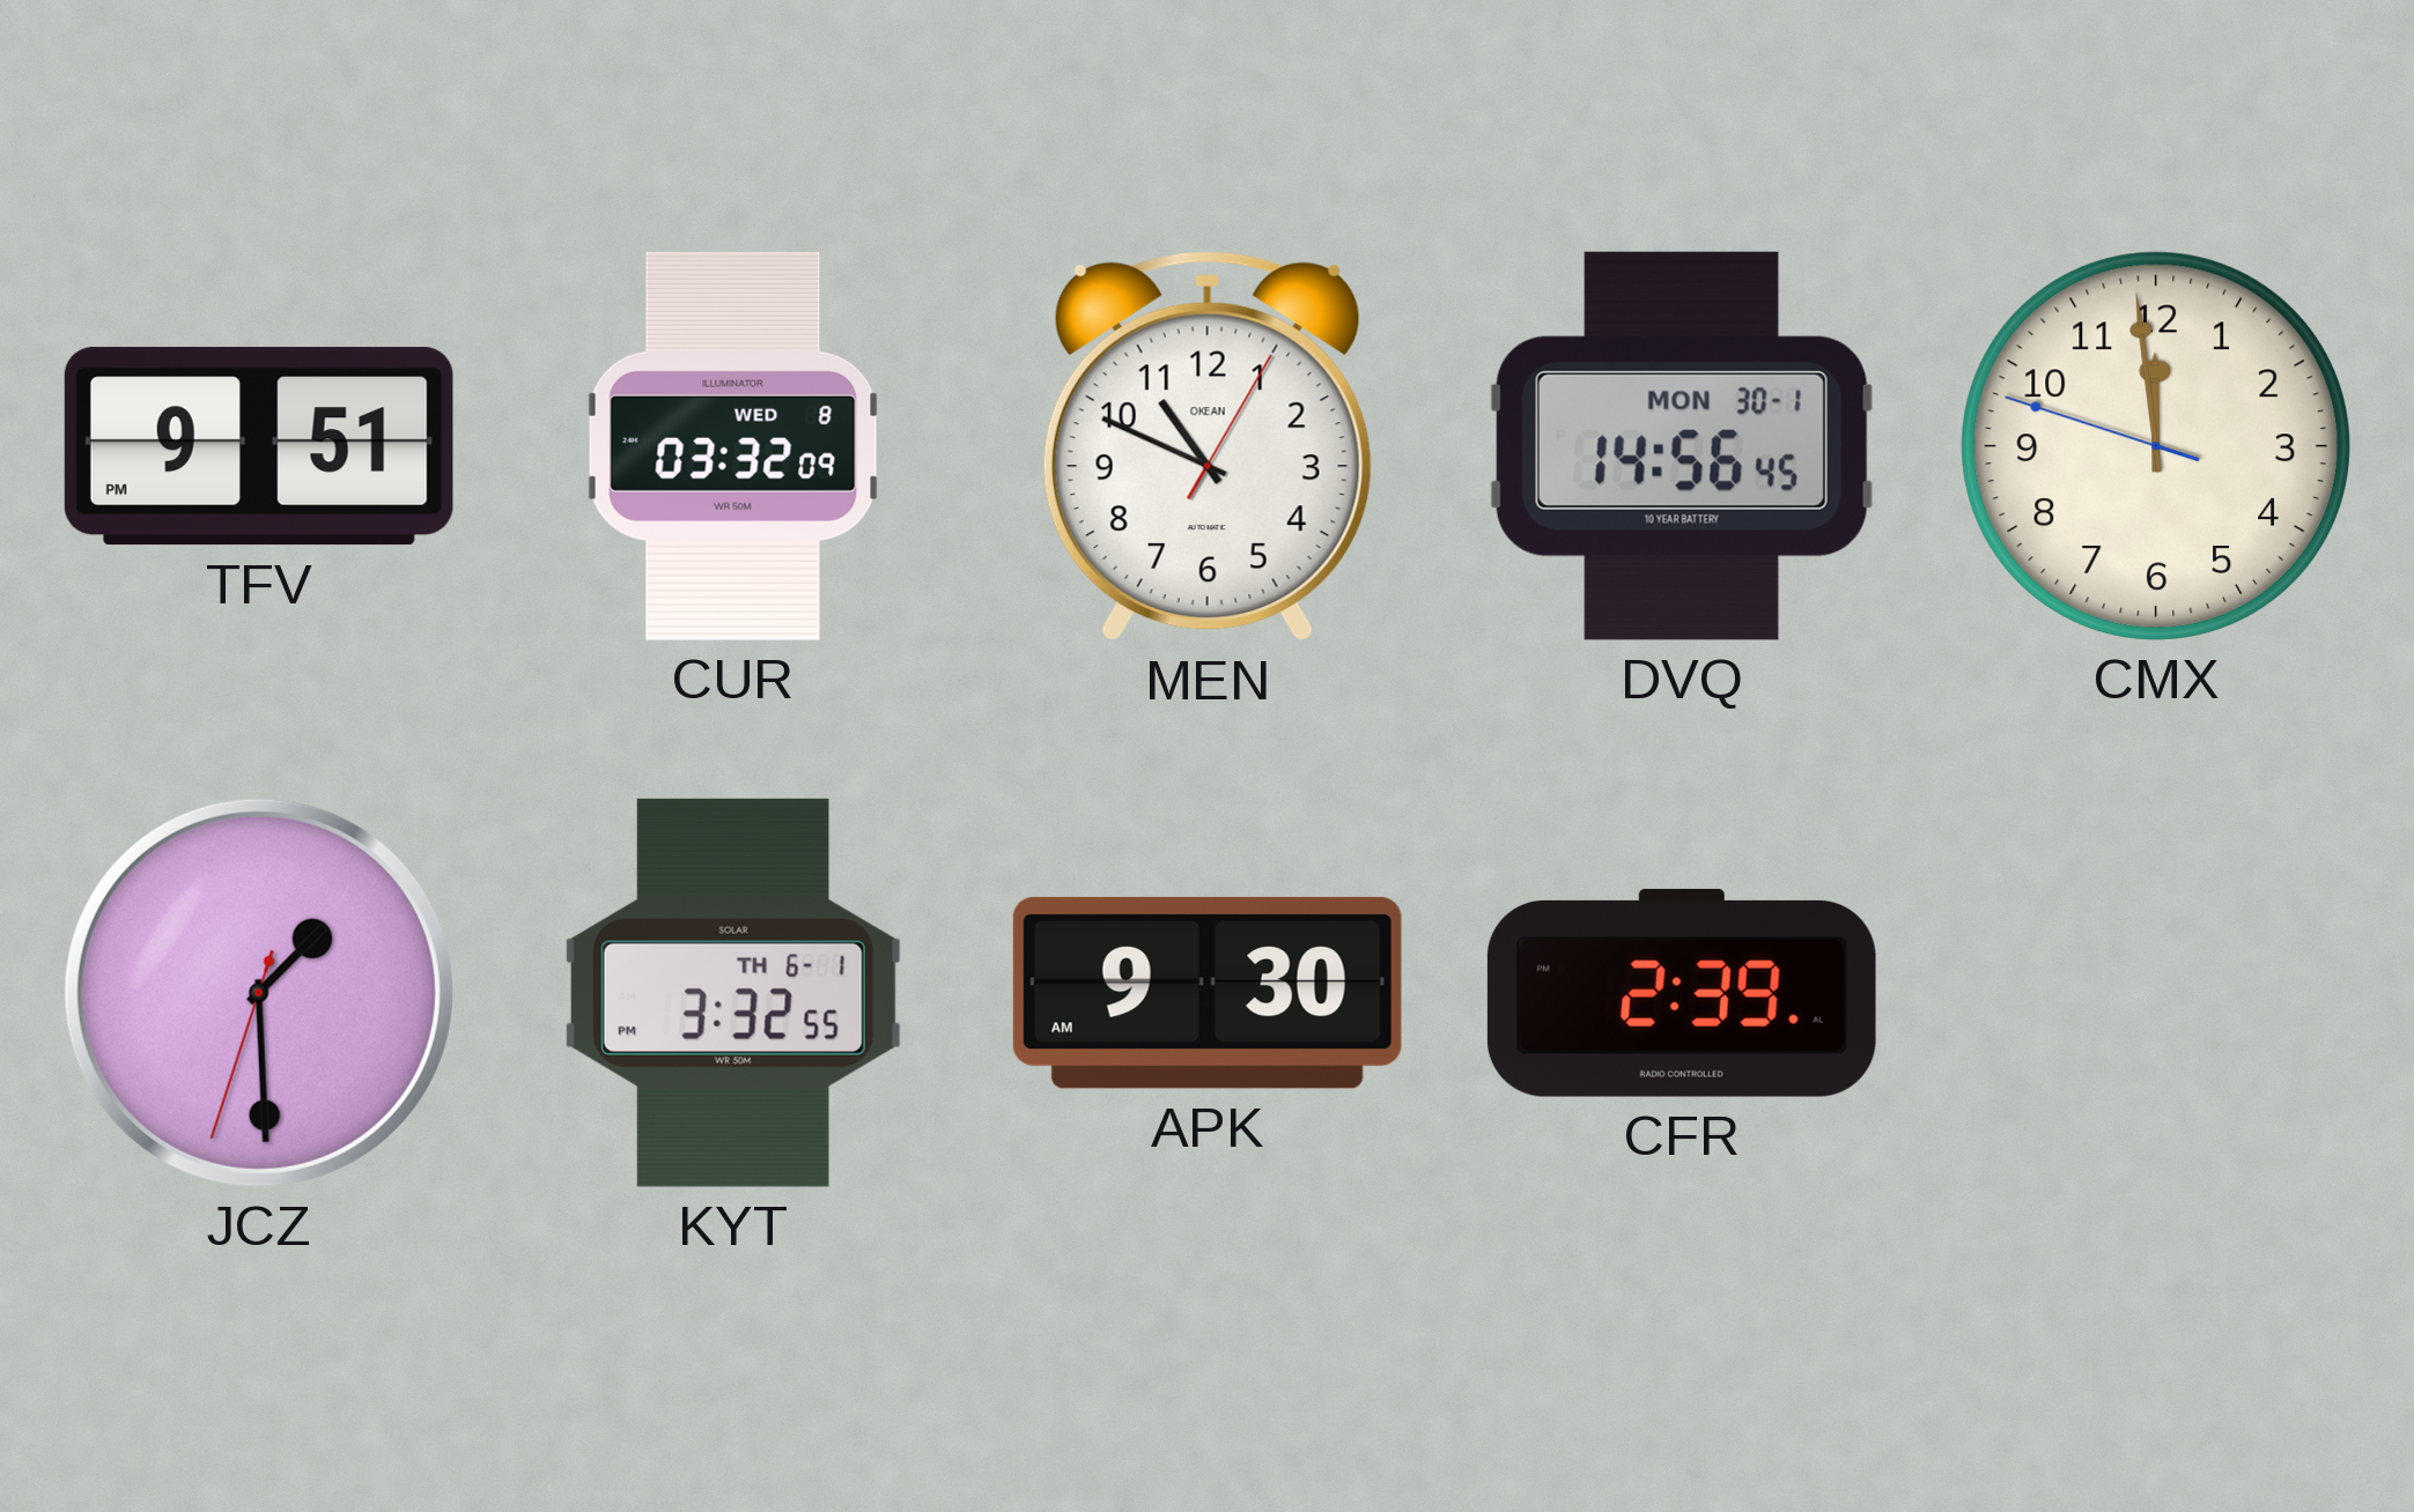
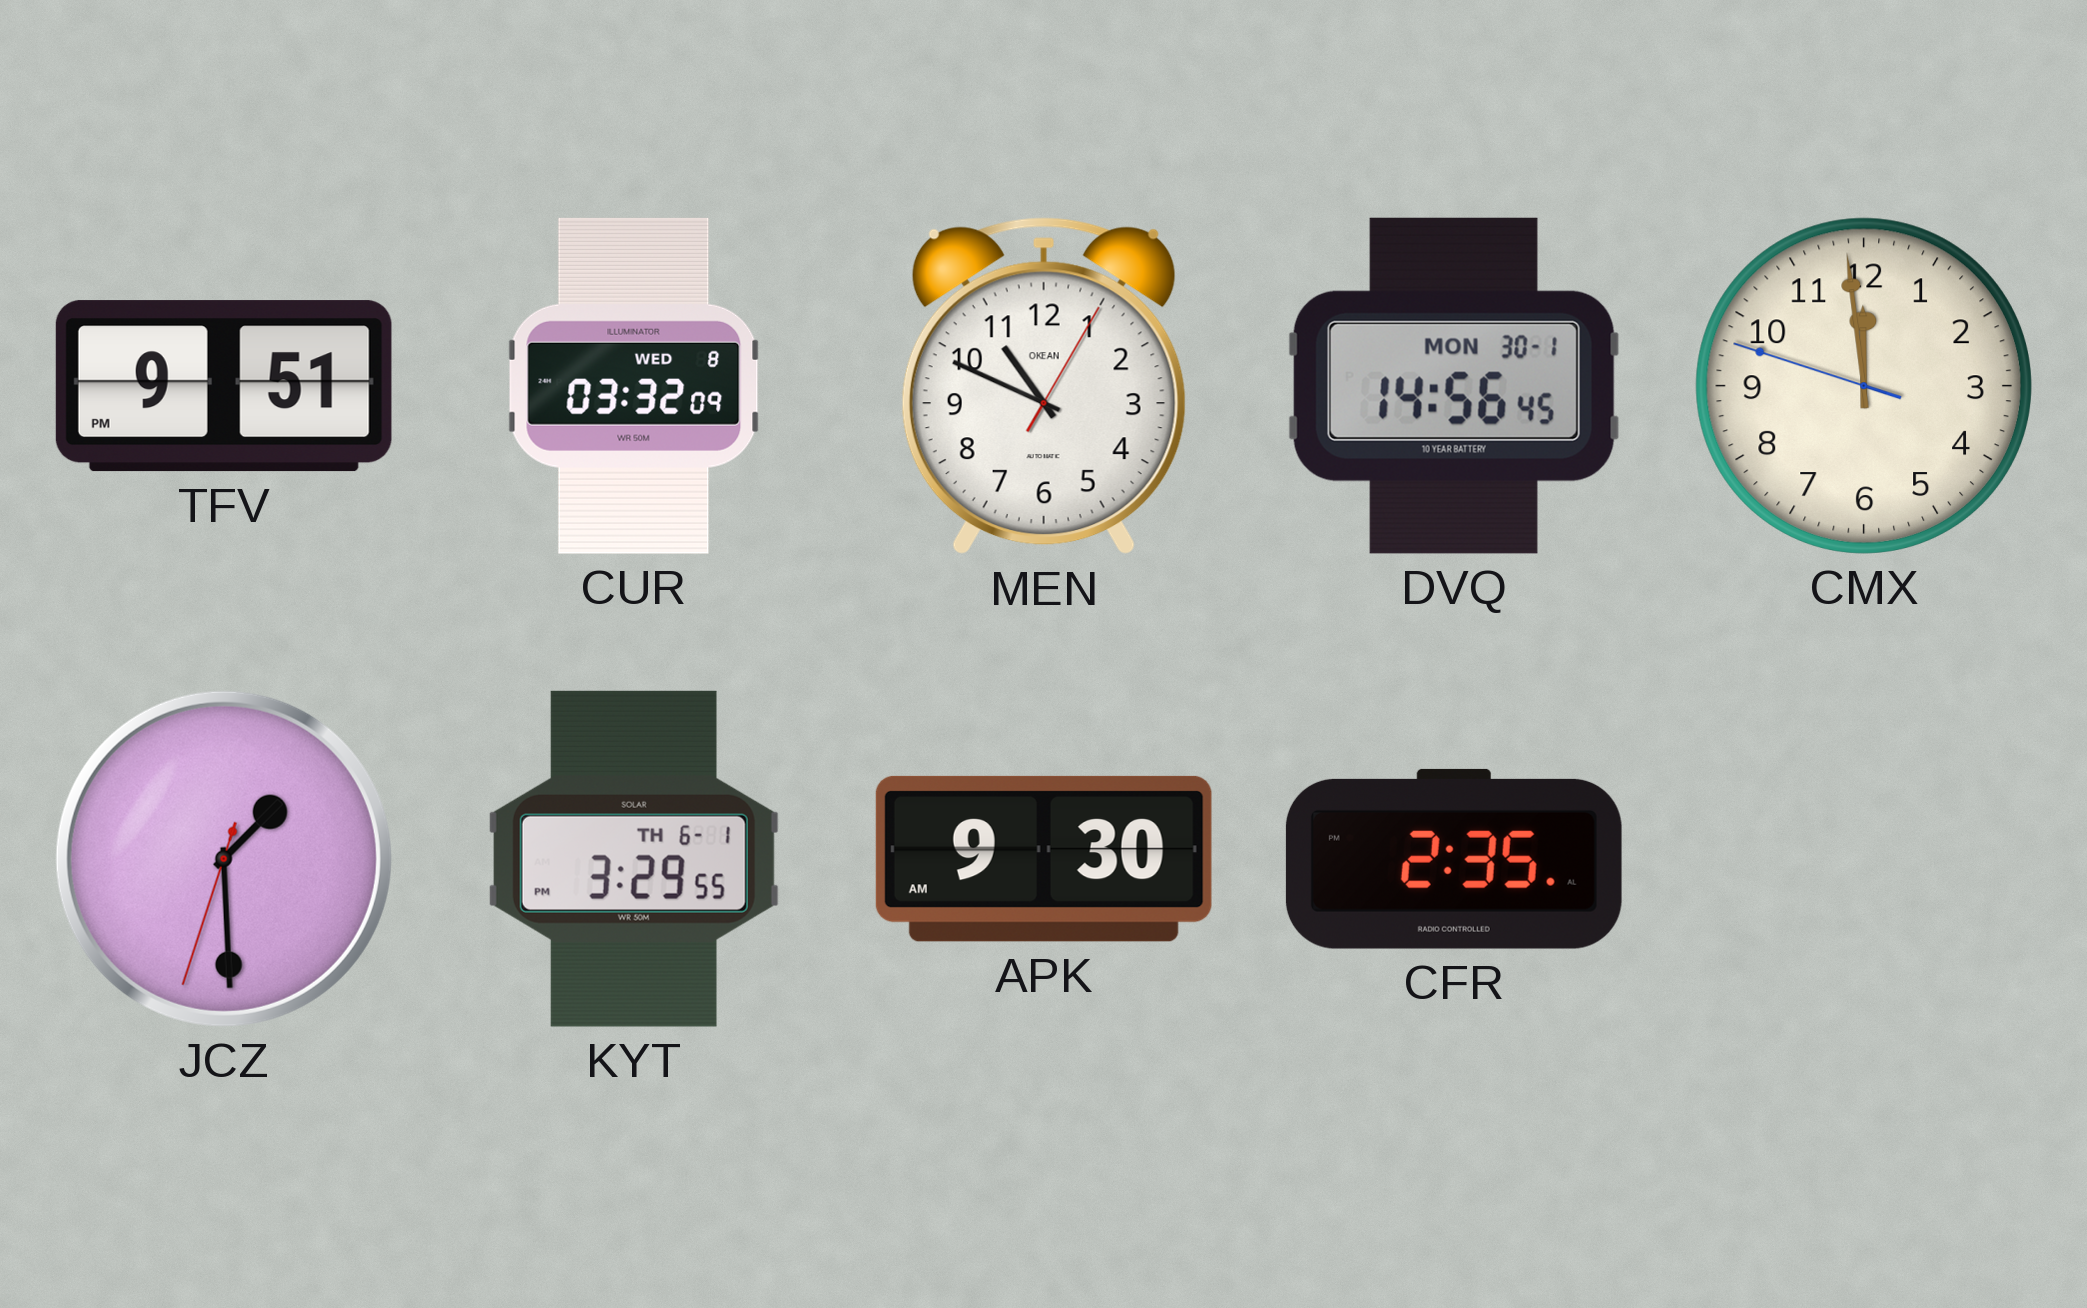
KYT: 3:32 -> 3:29
CFR: 2:39 -> 2:35
